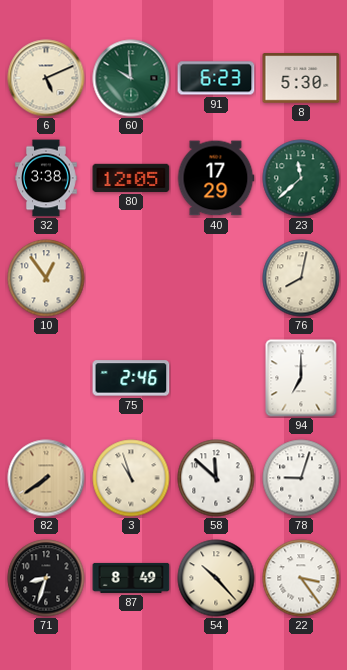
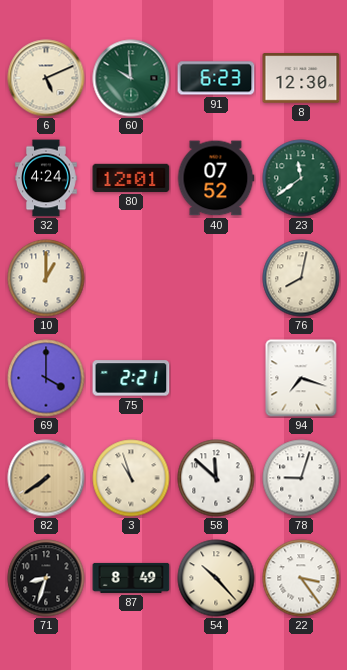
8: 5:30 -> 12:30
32: 3:38 -> 4:24
80: 12:05 -> 12:01
40: 17:29 -> 07:52
23: 11:38 -> 11:39
10: 12:54 -> 1:00
69: none -> 4:00
75: 2:46 -> 2:21
94: 7:00 -> 7:18
